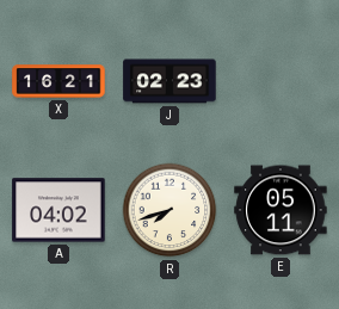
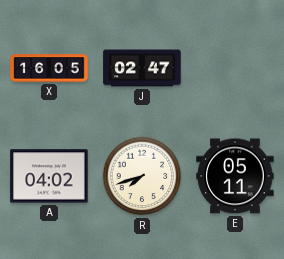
X: 16:21 -> 16:05
J: 02:23 -> 02:47
